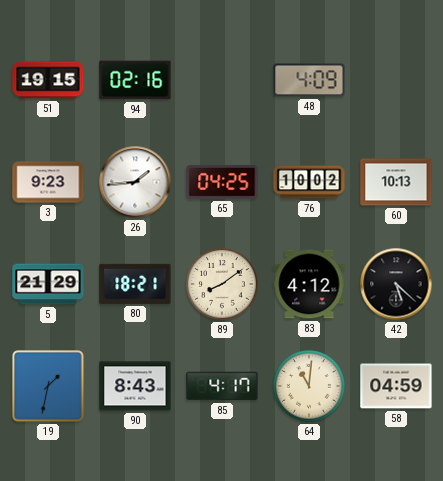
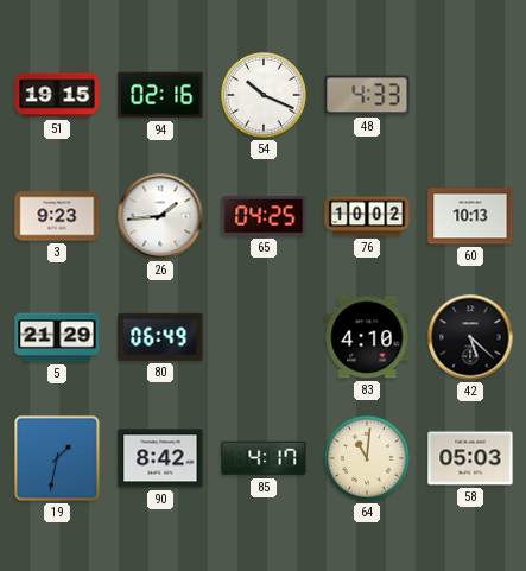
54: none -> 10:19
48: 4:09 -> 4:33
80: 18:21 -> 06:49
89: 8:09 -> none
83: 4:12 -> 4:10
90: 8:43 -> 8:42
58: 04:59 -> 05:03
